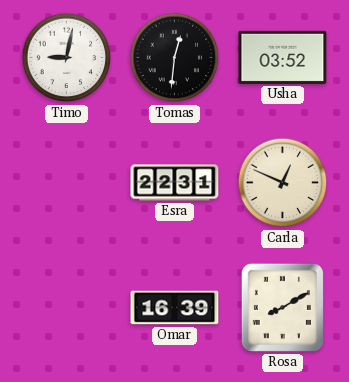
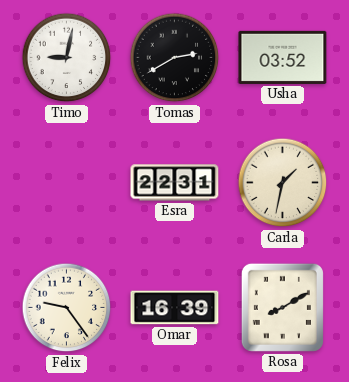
Tomas: 12:31 -> 2:40
Carla: 12:49 -> 1:32
Felix: none -> 9:24
